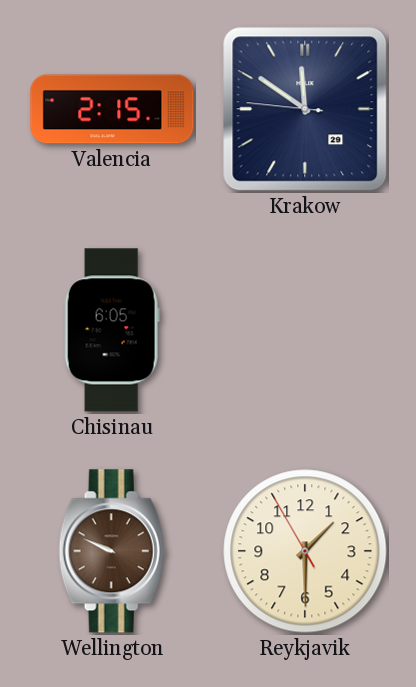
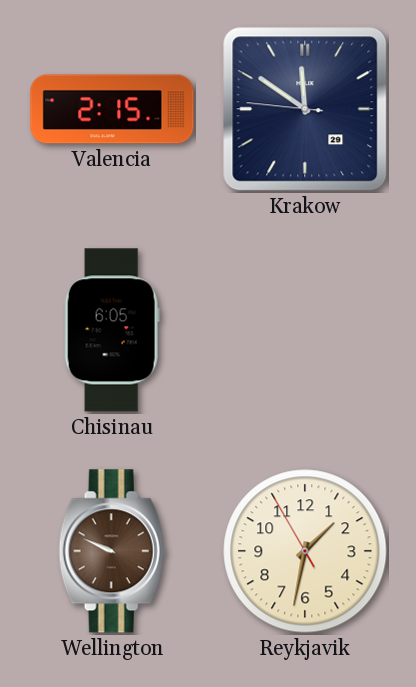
Reykjavik: 1:29 -> 1:31
